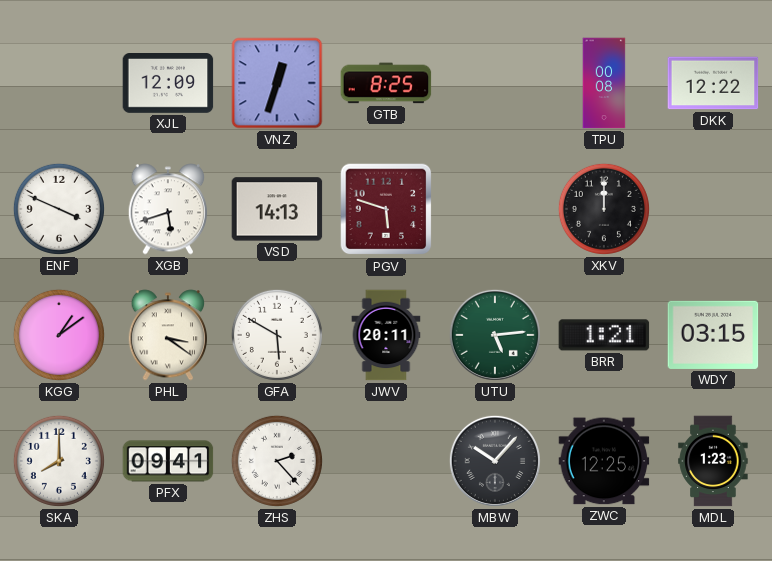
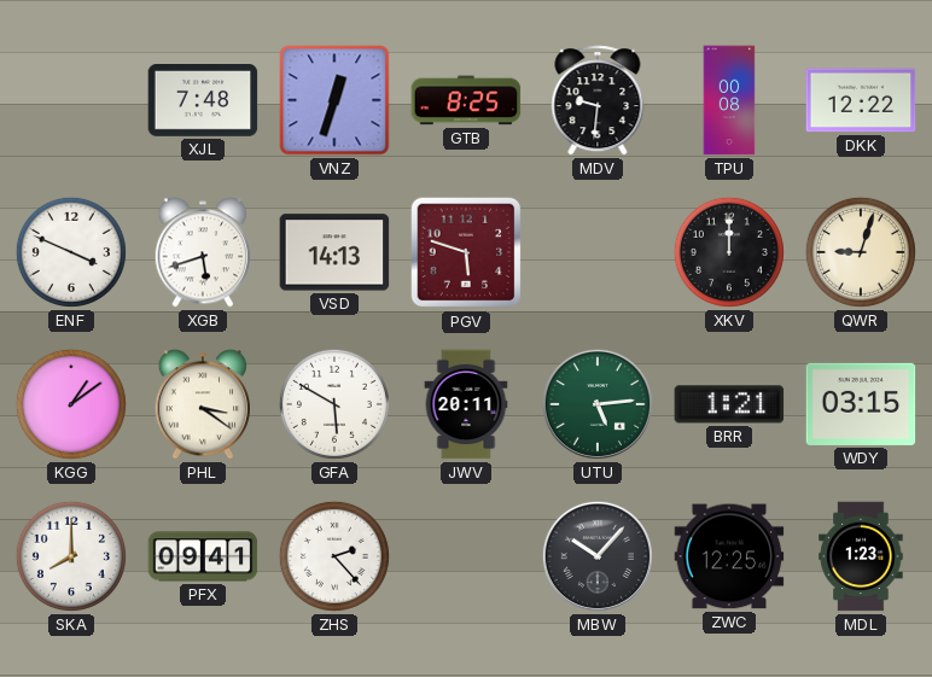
XJL: 12:09 -> 7:48
MDV: none -> 9:31
QWR: none -> 9:03
